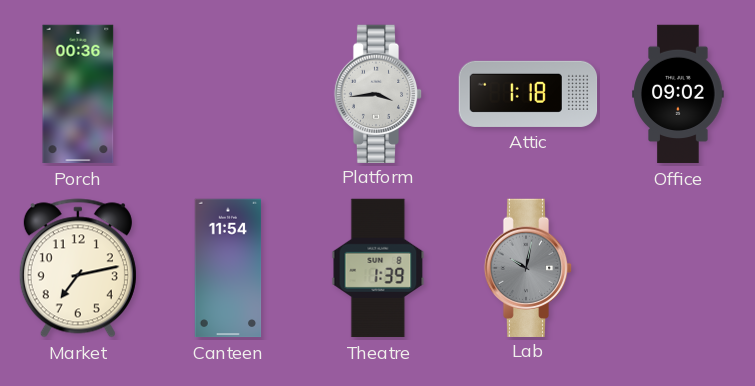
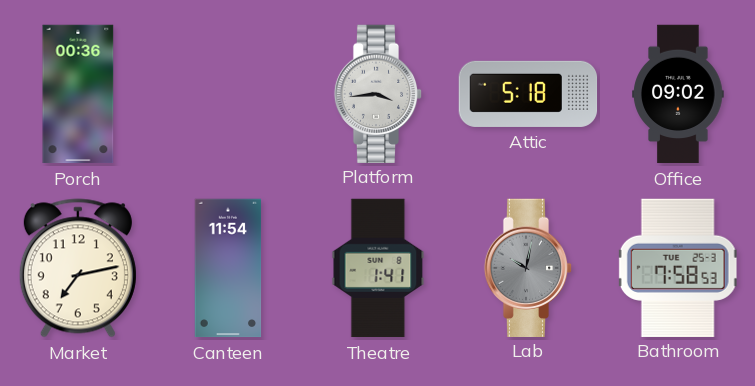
Attic: 1:18 -> 5:18
Theatre: 1:39 -> 1:41
Bathroom: none -> 7:58
